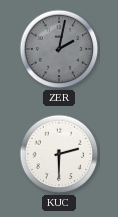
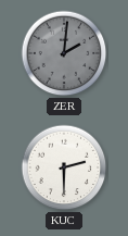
ZER: 2:02 -> 2:01
